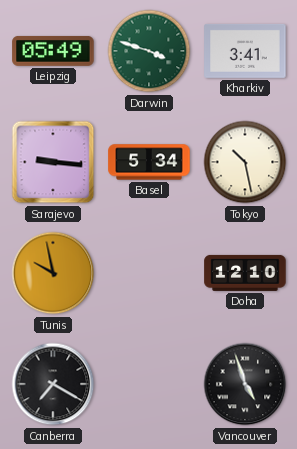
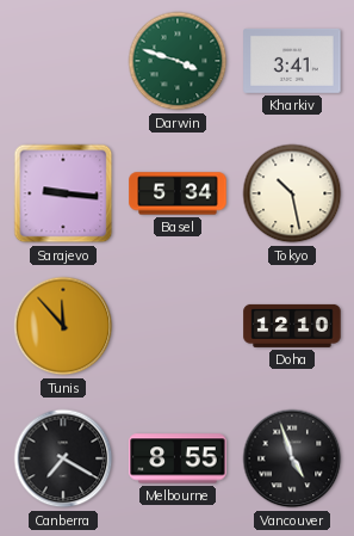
Leipzig: 05:49 -> none
Tunis: 9:58 -> 11:53
Melbourne: none -> 8:55
